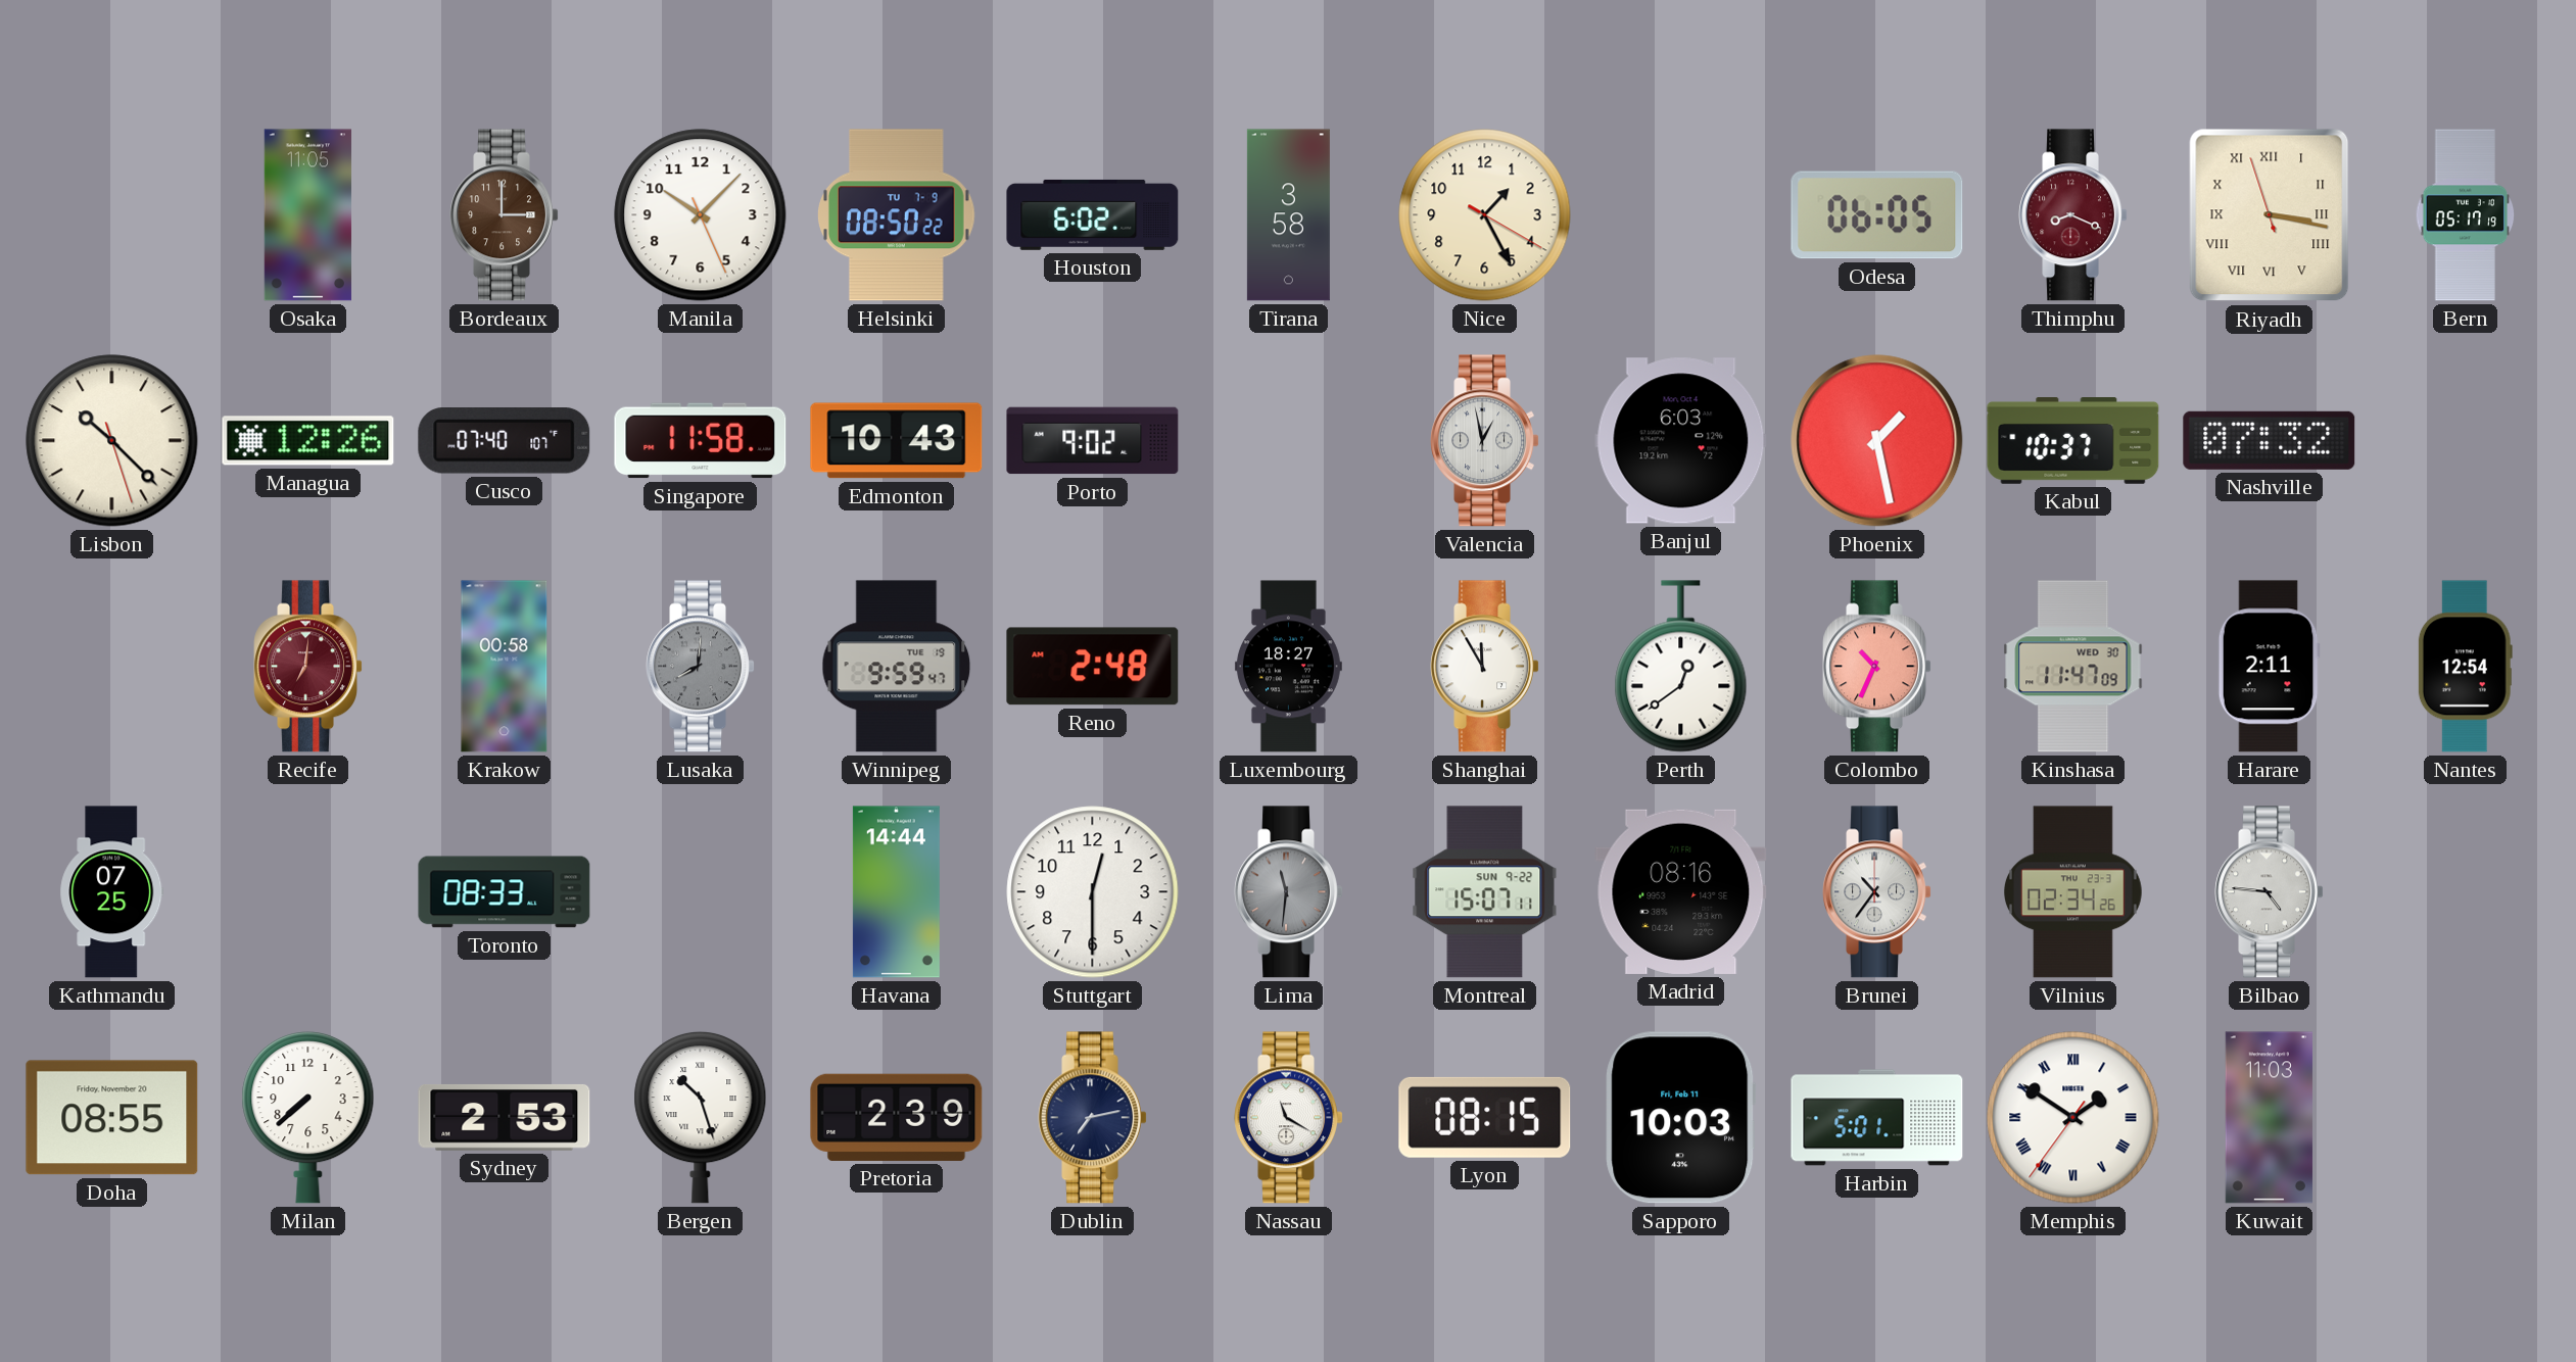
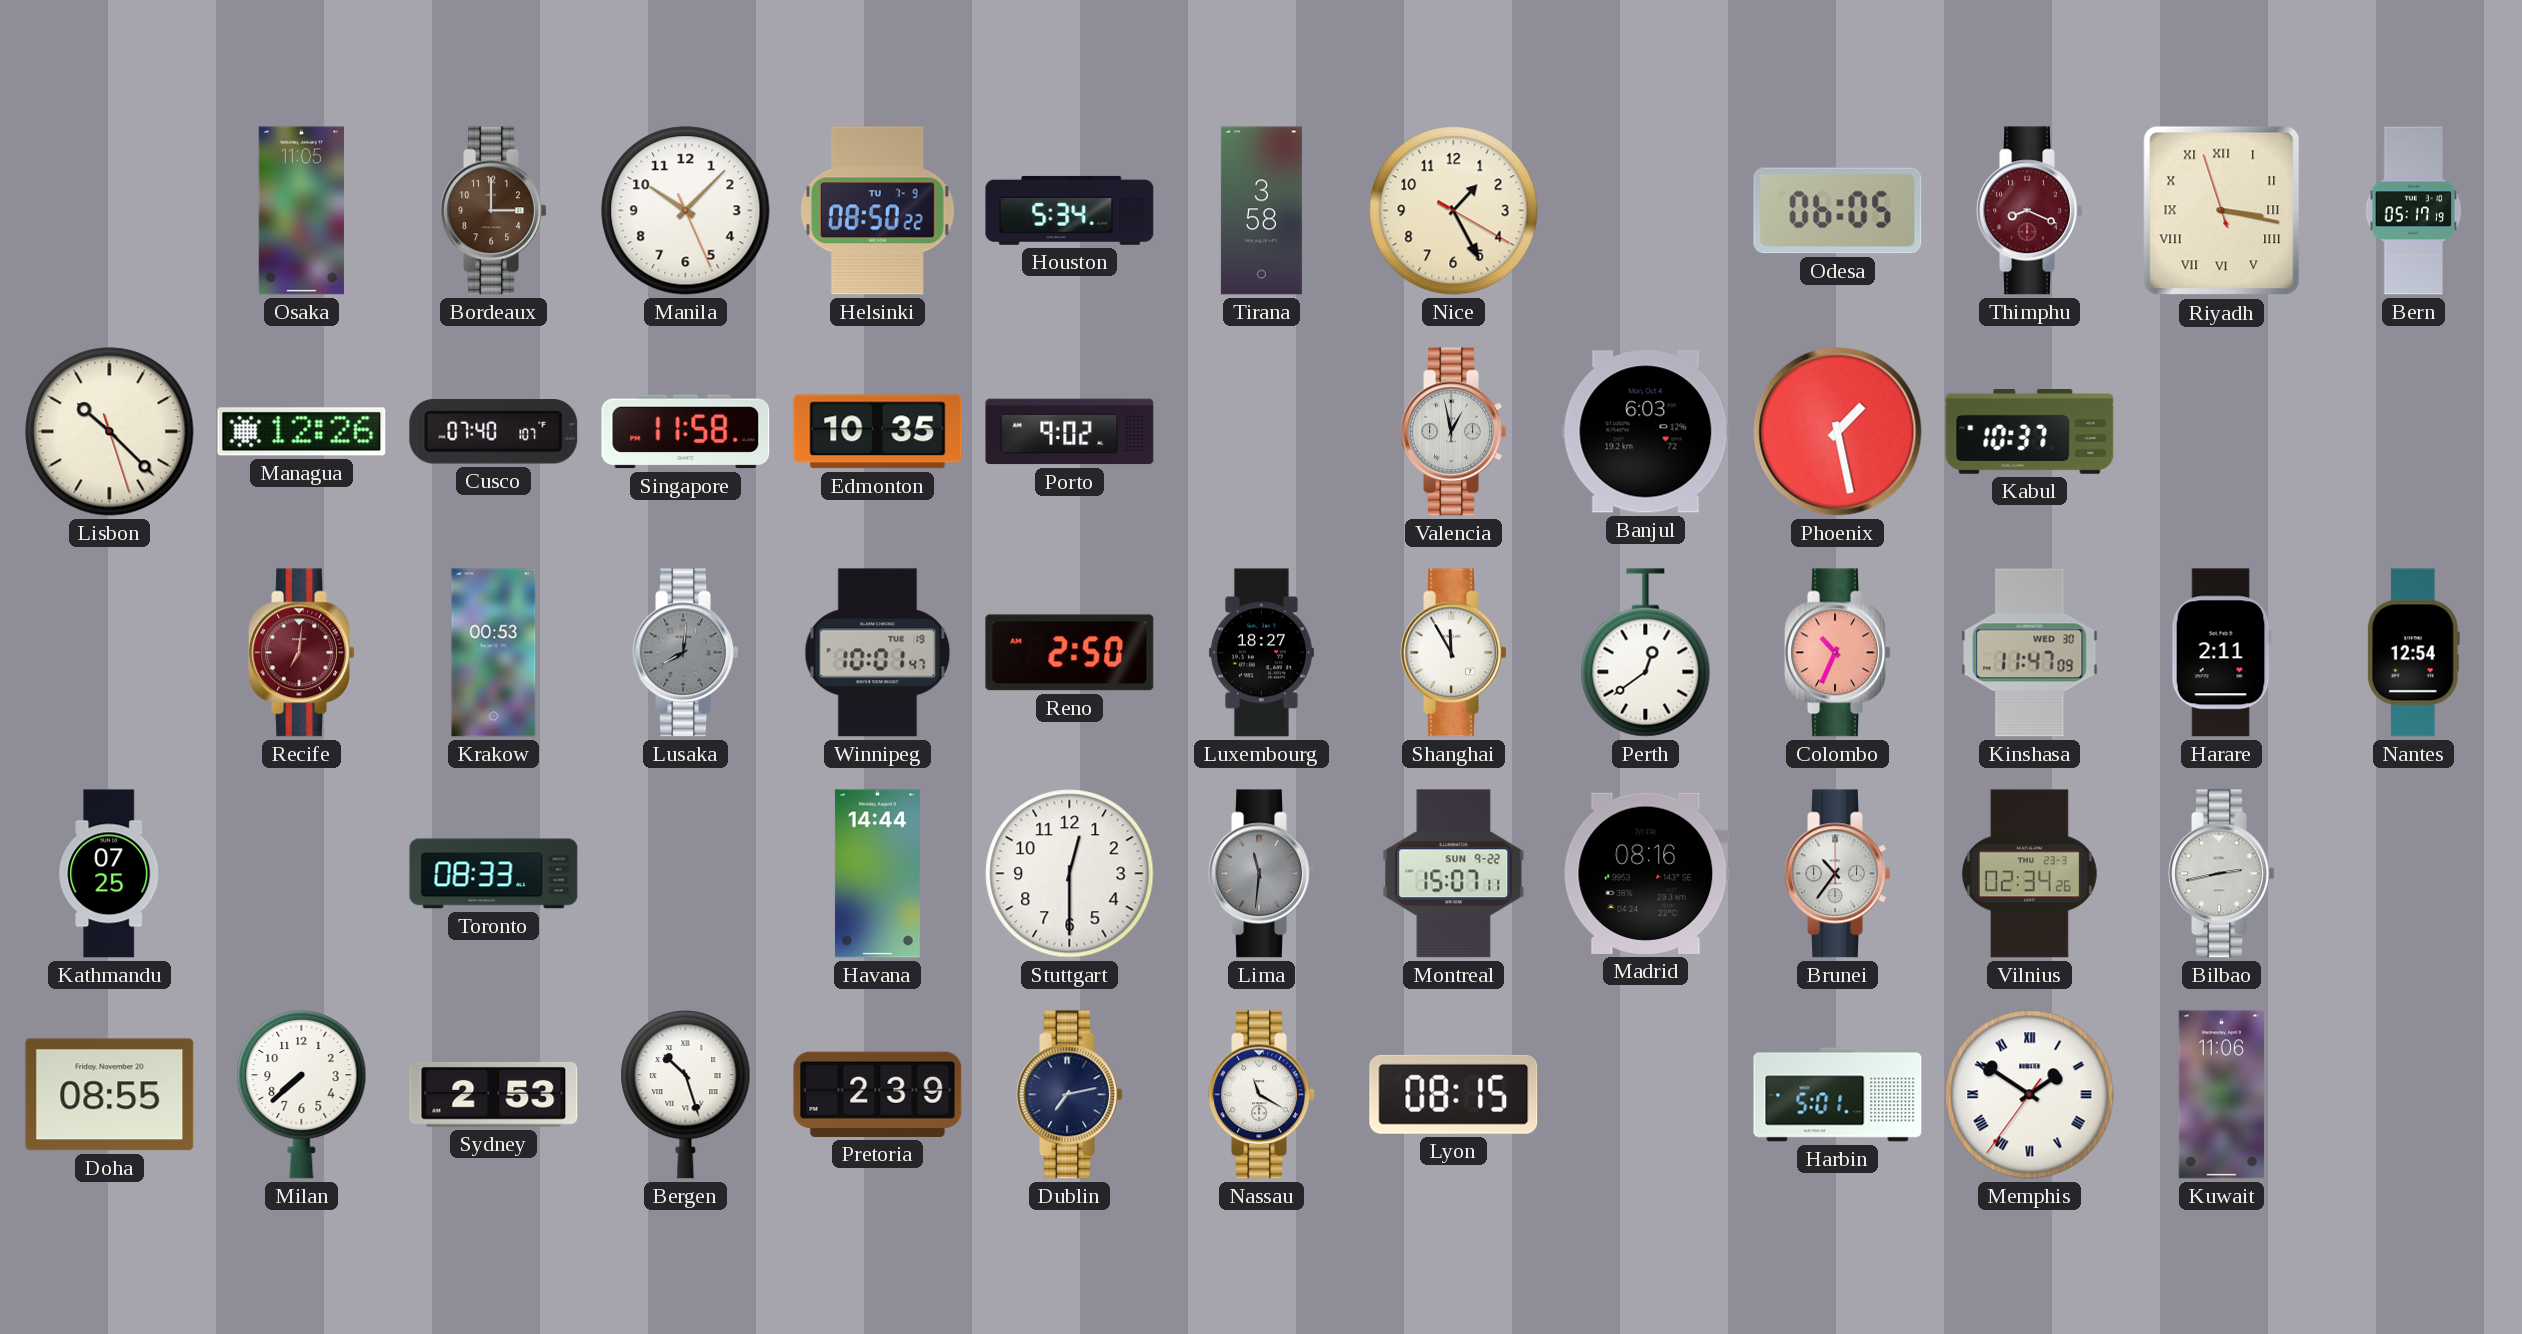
Houston: 6:02 -> 5:34
Edmonton: 10:43 -> 10:35
Nashville: 07:32 -> none
Krakow: 00:58 -> 00:53
Winnipeg: 9:59 -> 10:01
Reno: 2:48 -> 2:50
Bilbao: 4:46 -> 2:43
Sapporo: 10:03 -> none
Kuwait: 11:03 -> 11:06
